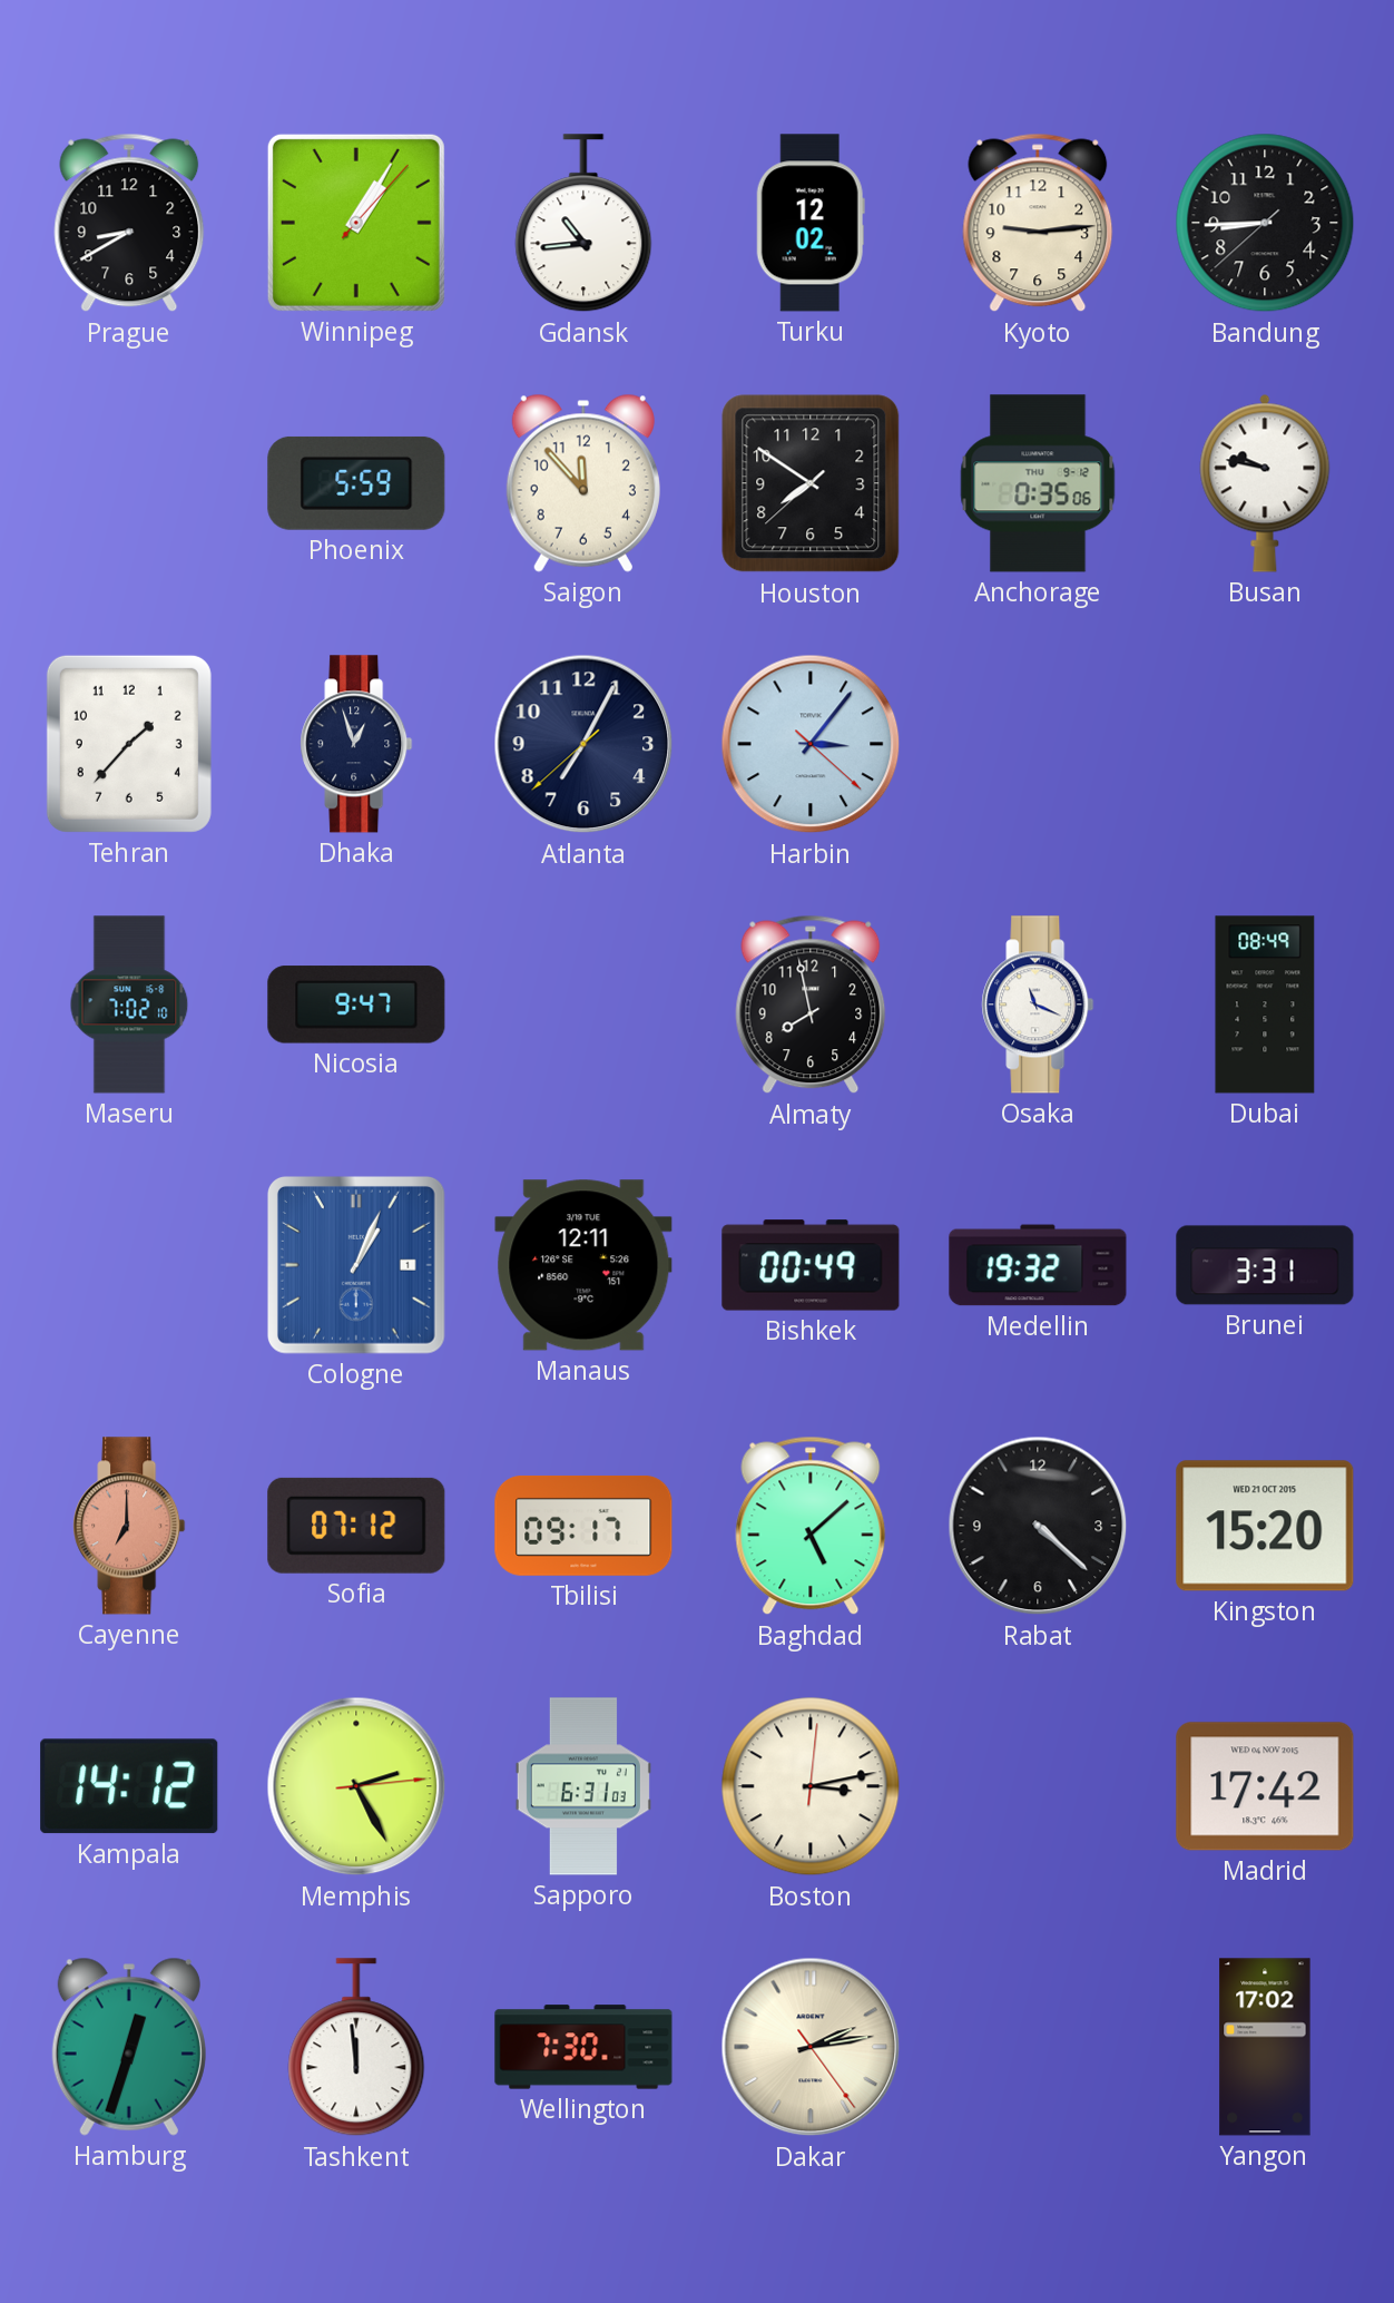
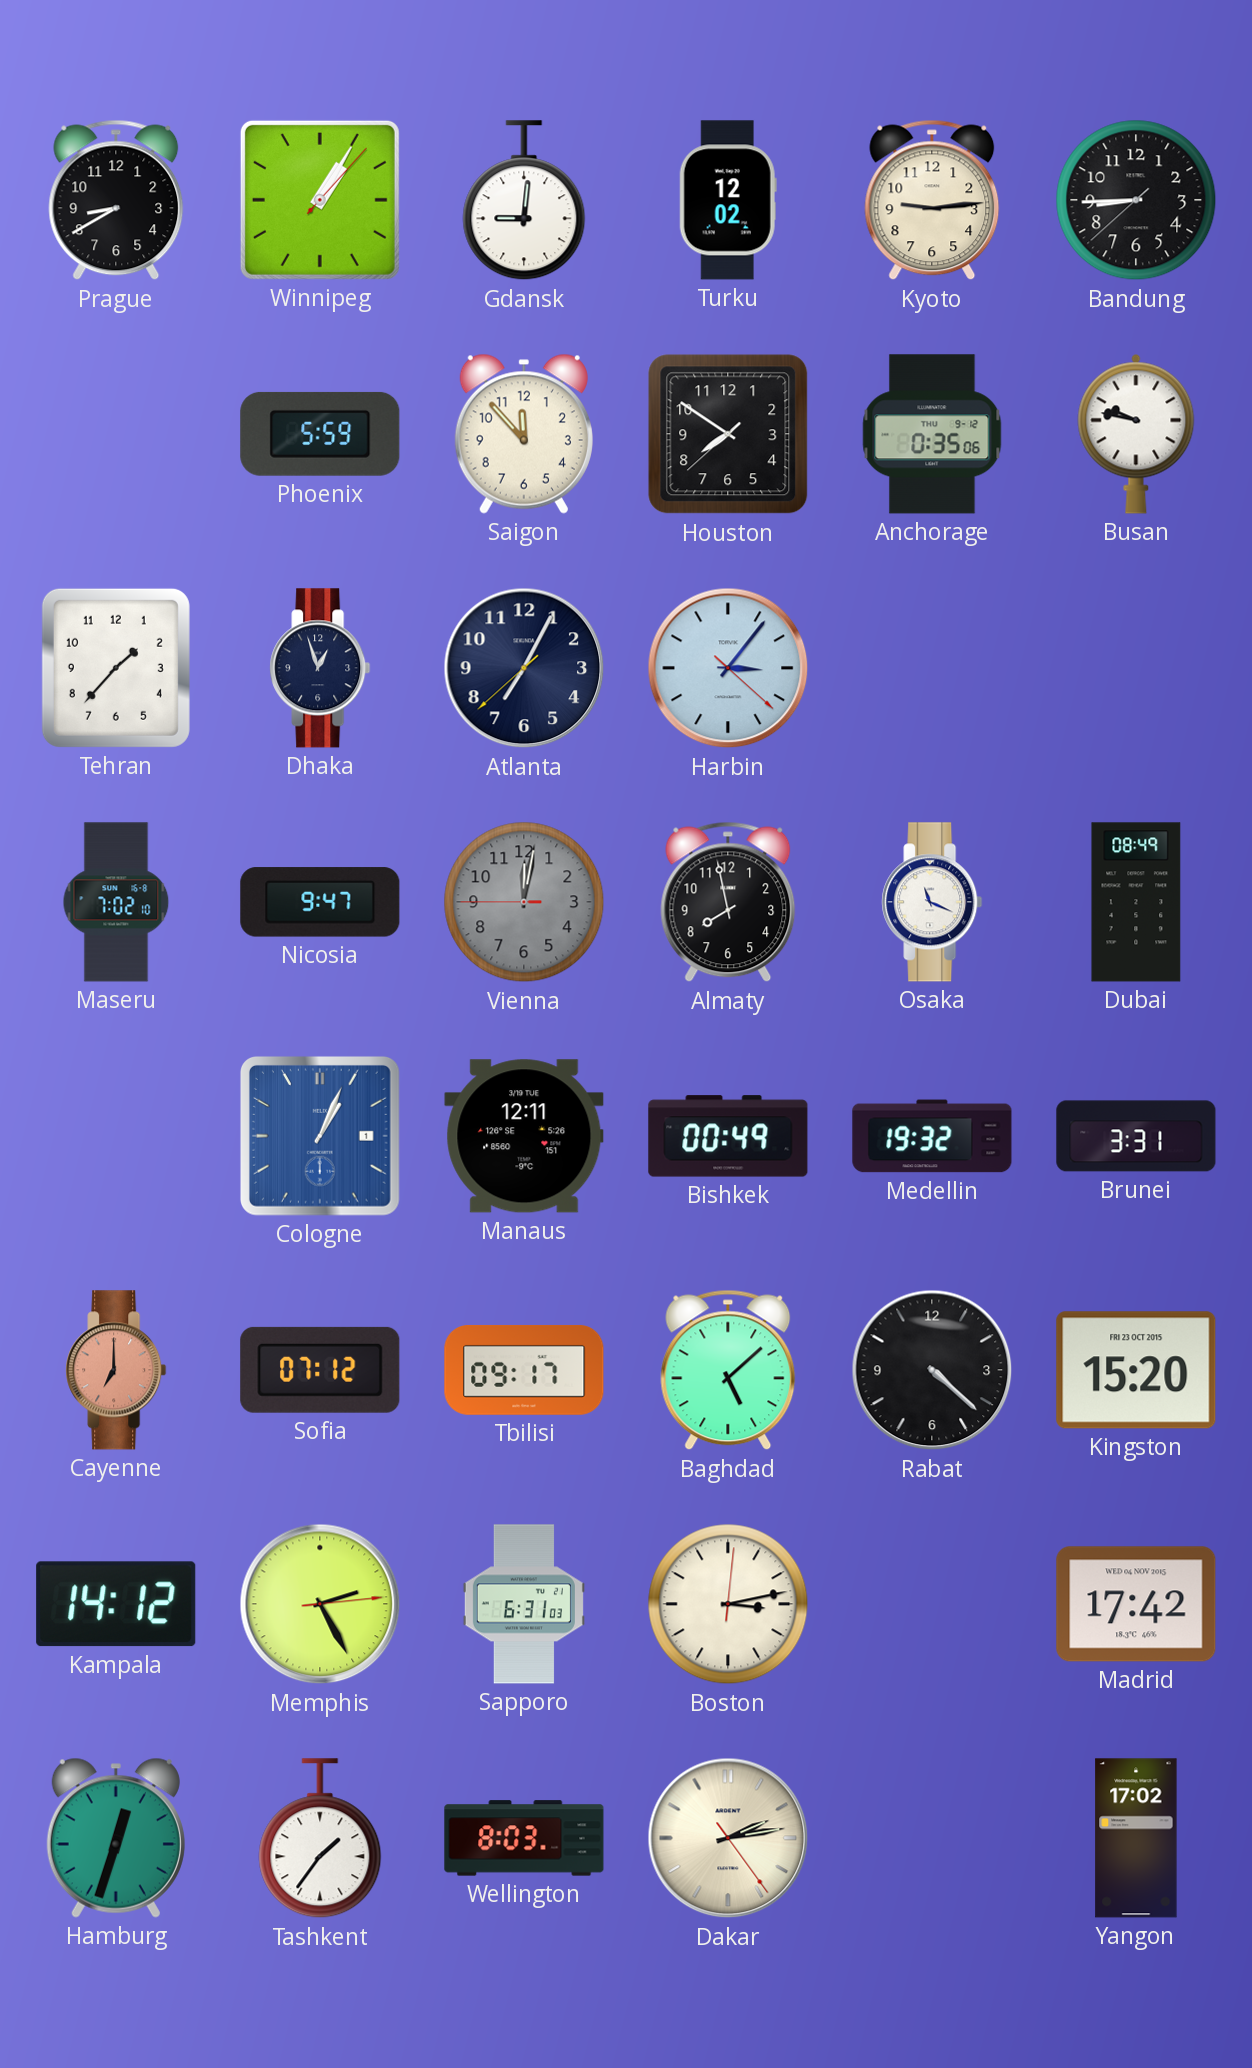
Gdansk: 10:44 -> 9:01
Vienna: none -> 12:01
Kingston date: WED 21 OCT 2015 -> FRI 23 OCT 2015
Tashkent: 11:59 -> 1:36
Wellington: 7:30 -> 8:03
